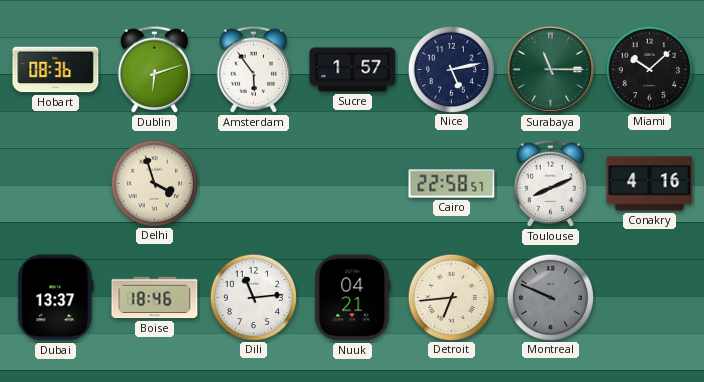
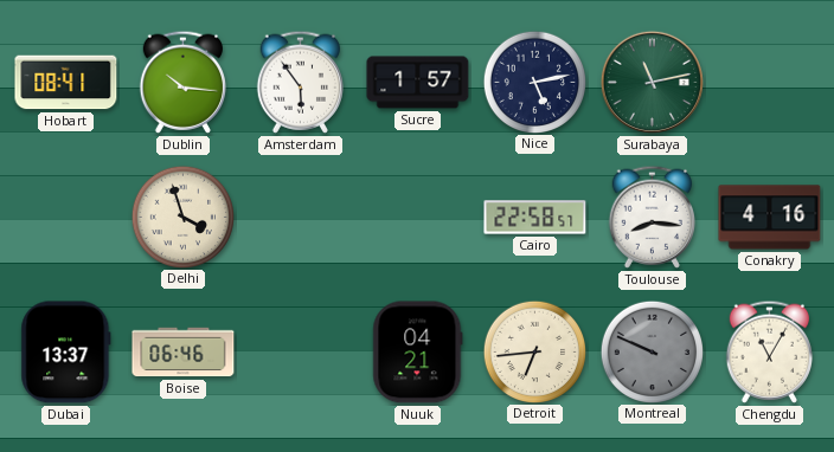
Hobart: 08:36 -> 08:41
Dublin: 6:12 -> 10:16
Surabaya: 11:15 -> 11:13
Miami: 10:08 -> none
Toulouse: 8:11 -> 8:16
Boise: 18:46 -> 06:46
Dili: 11:14 -> none
Chengdu: none -> 11:05
